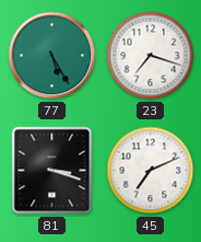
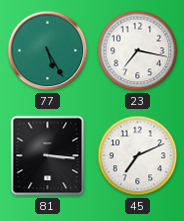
23: 7:18 -> 7:17
81: 3:18 -> 3:16
